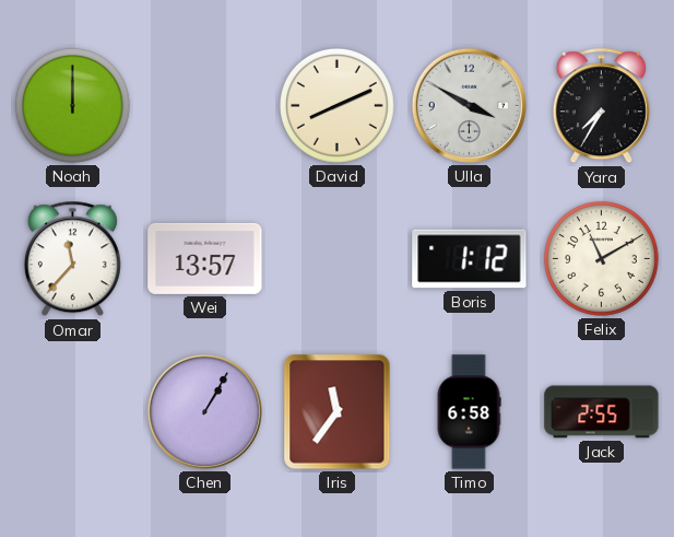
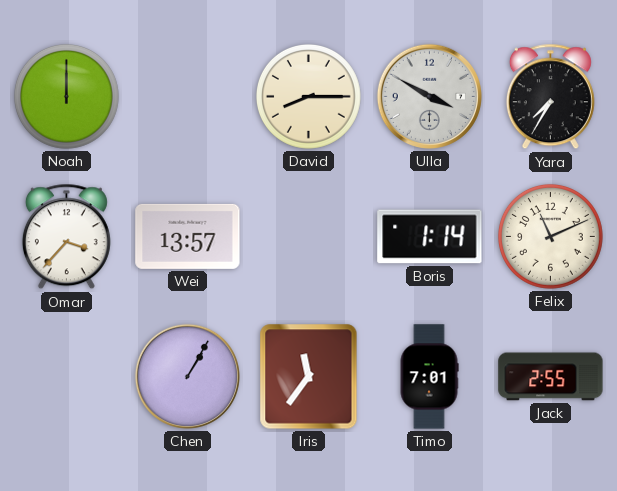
David: 8:11 -> 8:15
Omar: 11:37 -> 3:37
Boris: 1:12 -> 1:14
Felix: 11:10 -> 11:11
Timo: 6:58 -> 7:01
